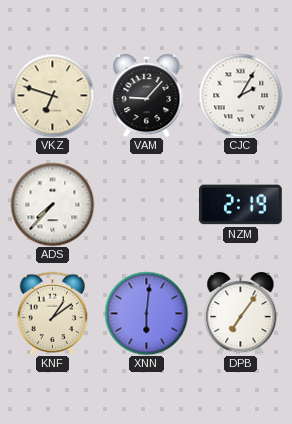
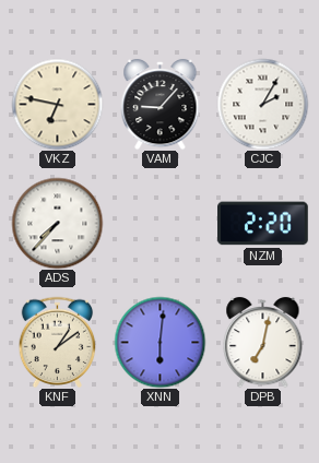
VKZ: 6:48 -> 6:47
NZM: 2:19 -> 2:20
DPB: 7:06 -> 7:02
